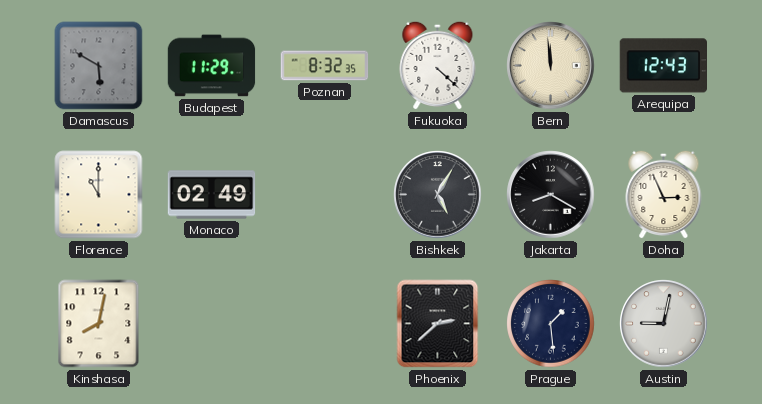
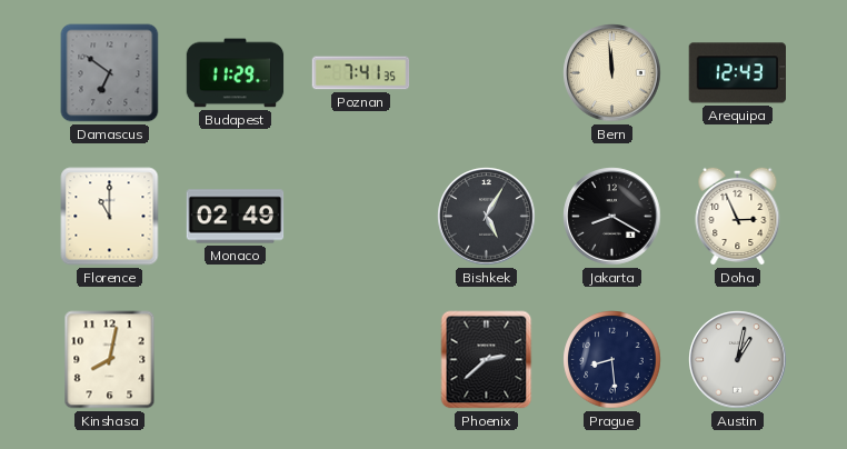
Damascus: 5:50 -> 6:51
Poznan: 8:32 -> 7:41
Fukuoka: 4:22 -> none
Prague: 1:29 -> 8:29
Austin: 9:02 -> 1:02
